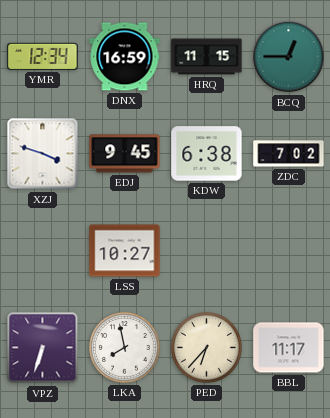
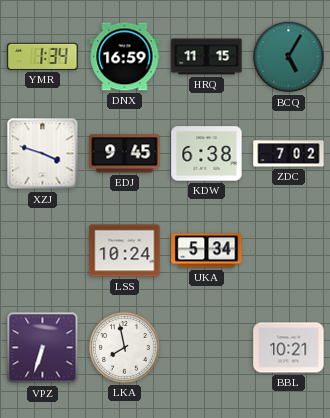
YMR: 12:34 -> 1:34
BCQ: 12:45 -> 5:05
LSS: 10:27 -> 10:24
UKA: none -> 5:34
PED: 6:37 -> none
BBL: 11:17 -> 10:21
